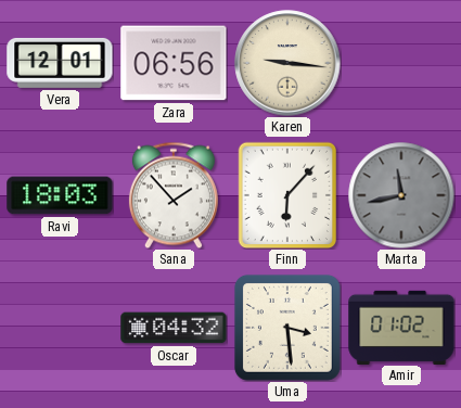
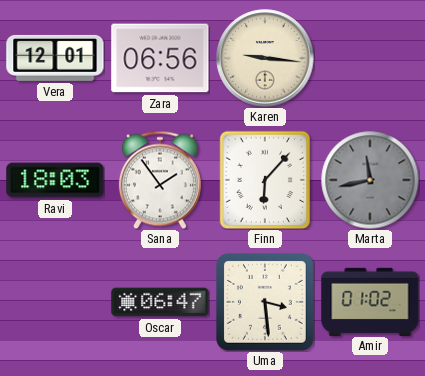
Sana: 1:53 -> 1:54
Oscar: 04:32 -> 06:47
